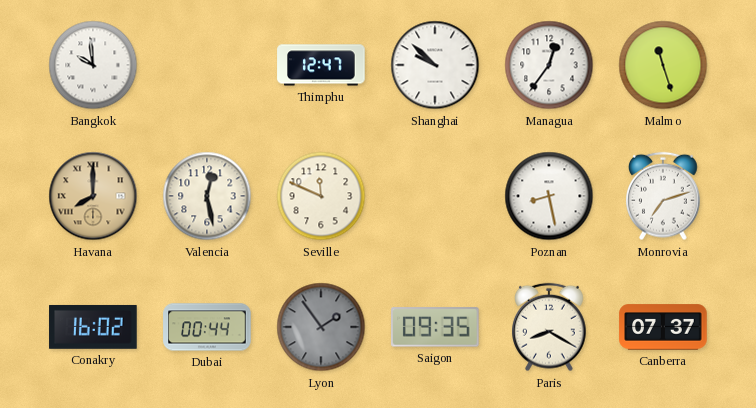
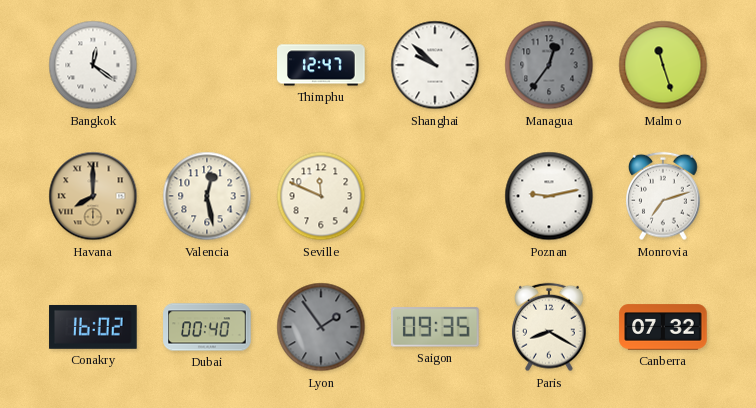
Bangkok: 9:59 -> 12:21
Managua dial: white -> grey
Poznan: 8:28 -> 9:13
Dubai: 00:44 -> 00:40
Canberra: 07:37 -> 07:32
